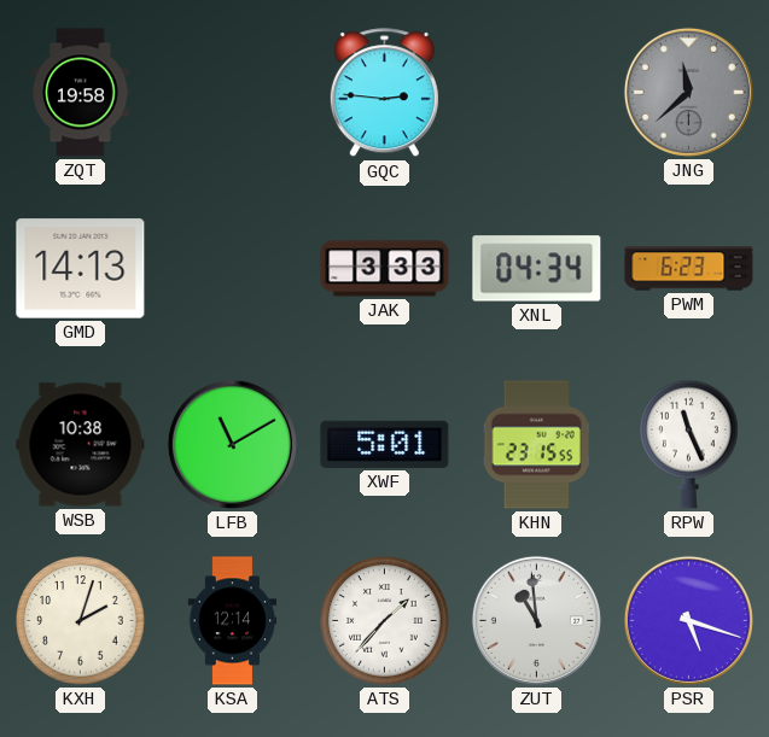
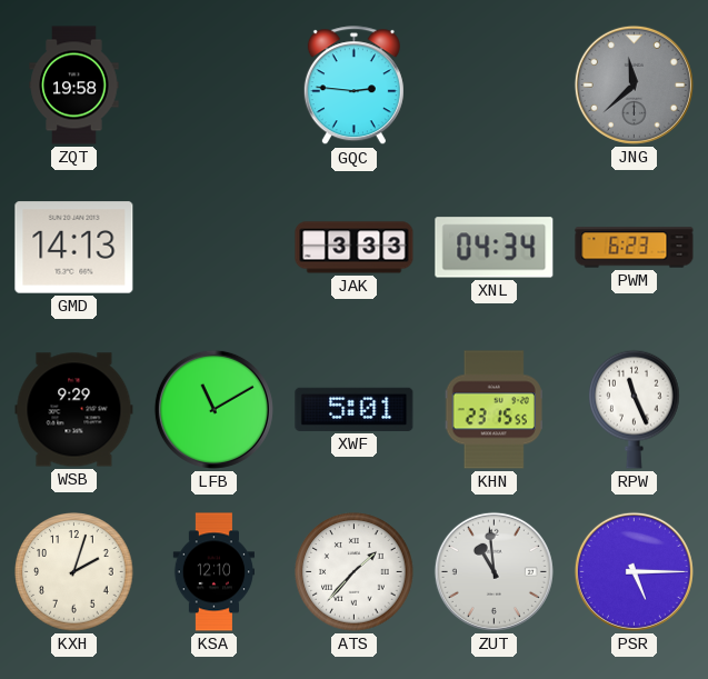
WSB: 10:38 -> 9:29
KSA: 12:14 -> 12:10
PSR: 5:18 -> 5:15
